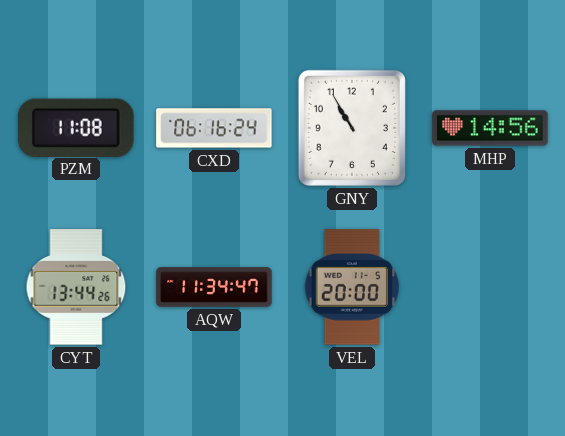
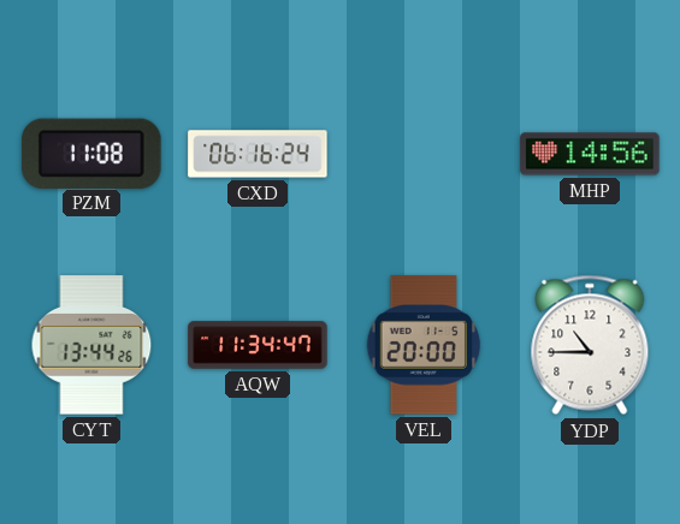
GNY: 10:55 -> none
YDP: none -> 10:45
